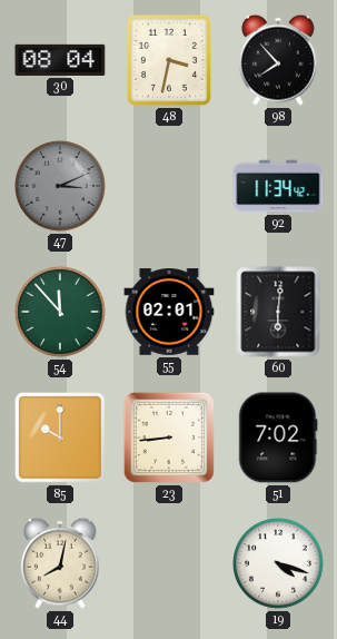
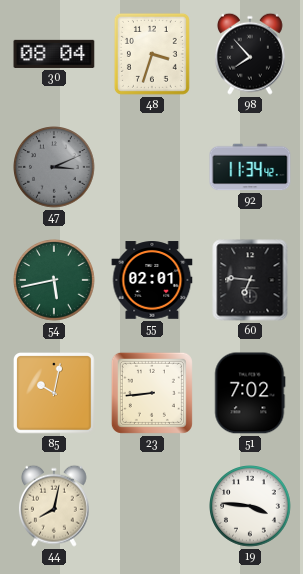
48: 3:32 -> 3:33
54: 11:53 -> 5:43
60: 6:01 -> 6:46
85: 10:00 -> 10:02
19: 4:18 -> 3:46
